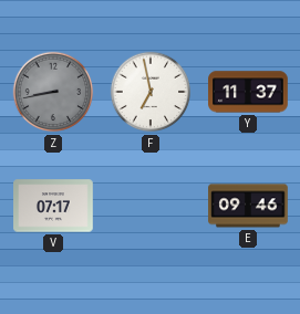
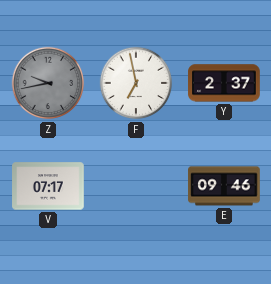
Z: 8:43 -> 9:43
Y: 11:37 -> 2:37
